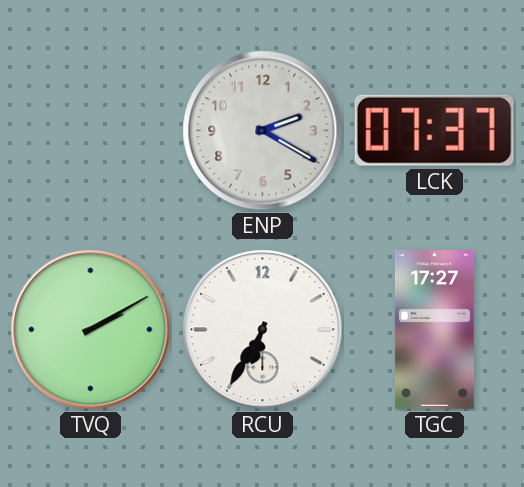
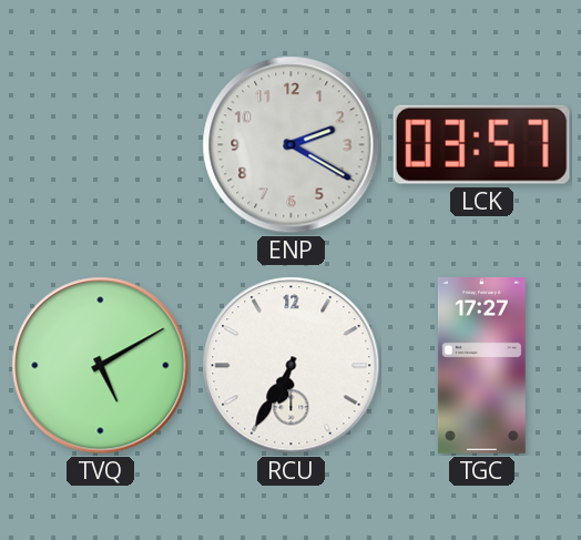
LCK: 07:37 -> 03:57
TVQ: 2:10 -> 5:10
